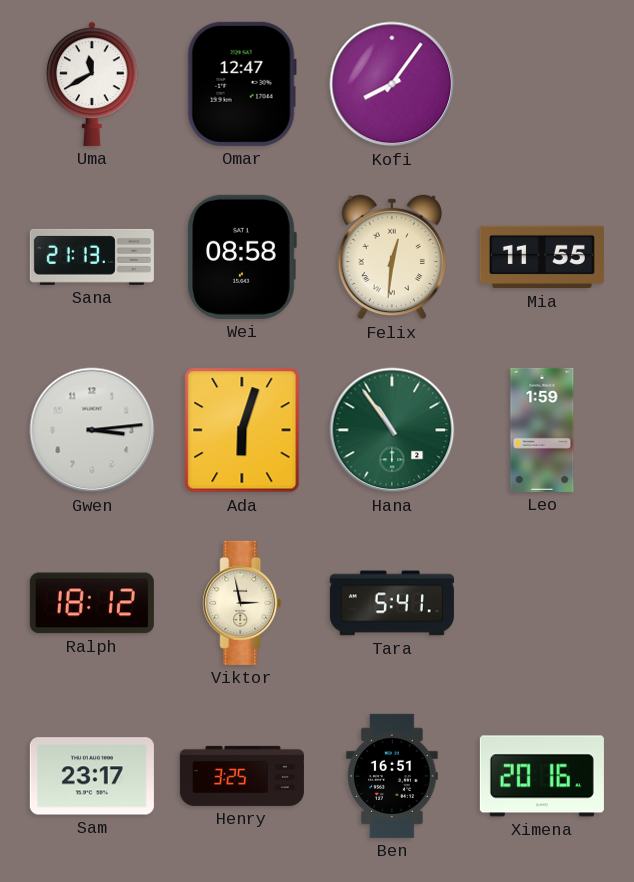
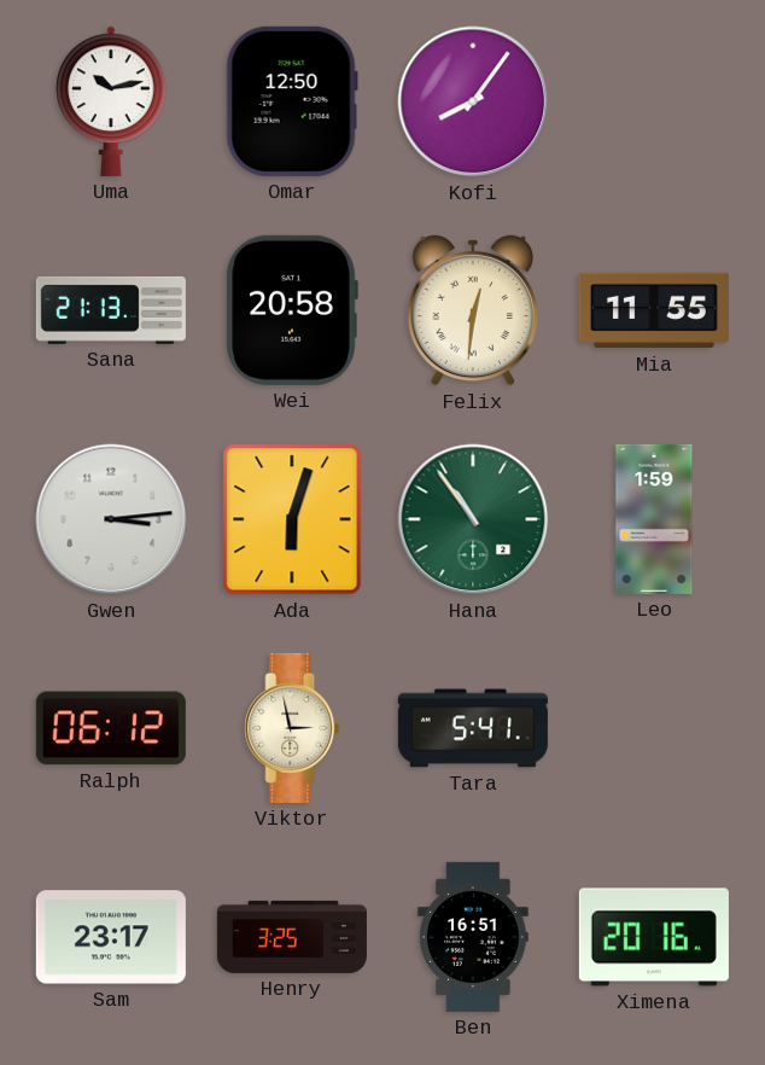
Uma: 11:40 -> 10:13
Omar: 12:47 -> 12:50
Wei: 08:58 -> 20:58
Ralph: 18:12 -> 06:12
